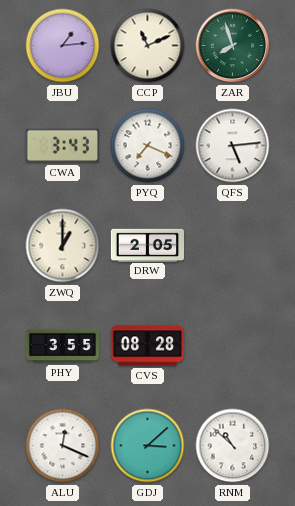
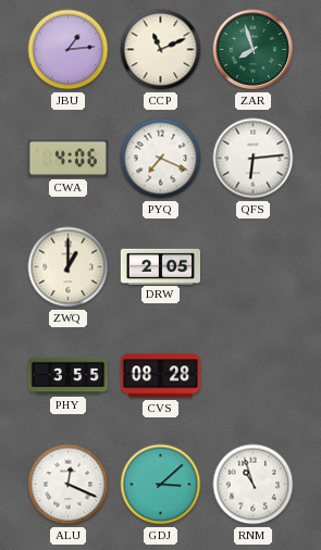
CWA: 3:43 -> 4:06
QFS: 5:14 -> 6:14
RNM: 10:52 -> 10:57
